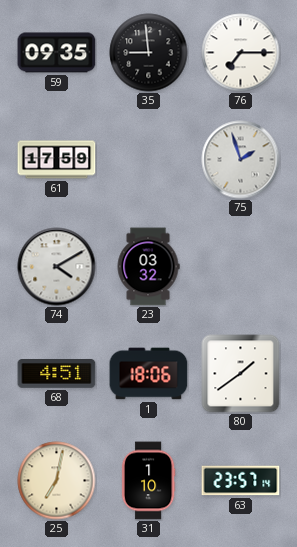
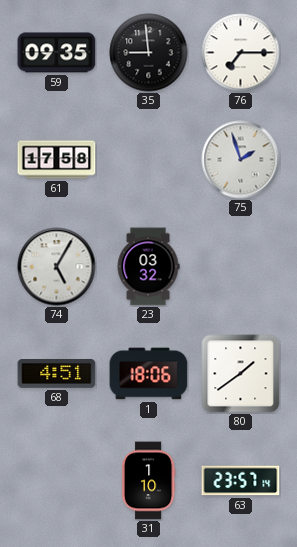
61: 17:59 -> 17:58
74: 4:10 -> 5:05
25: 7:02 -> none
